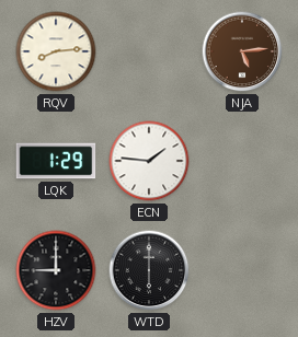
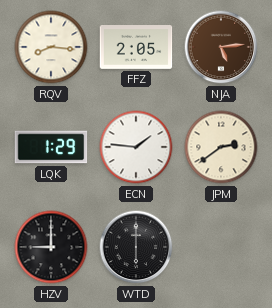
RQV: 8:14 -> 8:16
FFZ: none -> 2:05
JPM: none -> 2:39
